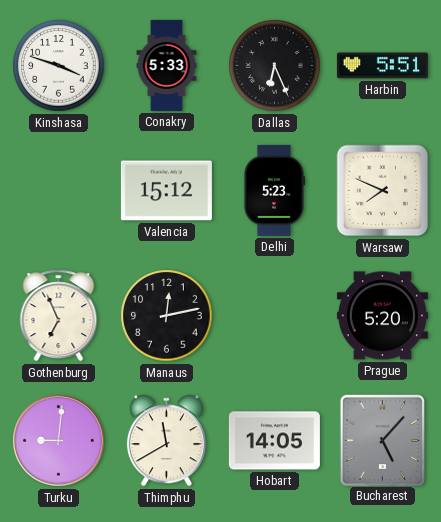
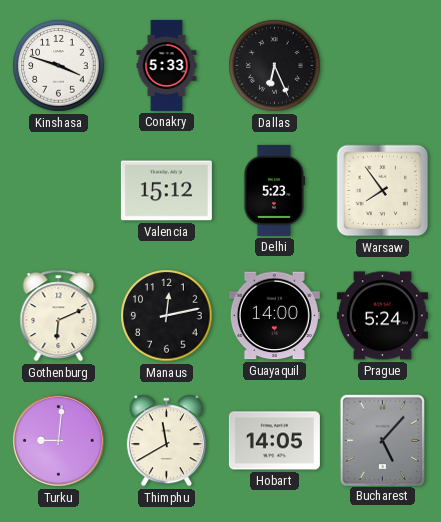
Harbin: 5:51 -> none
Warsaw: 7:49 -> 7:54
Gothenburg: 6:56 -> 6:11
Guayaquil: none -> 14:00
Prague: 5:20 -> 5:24
